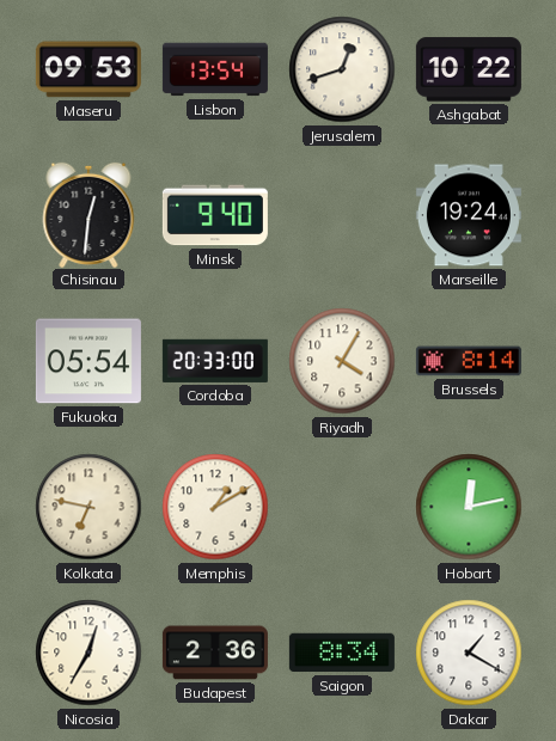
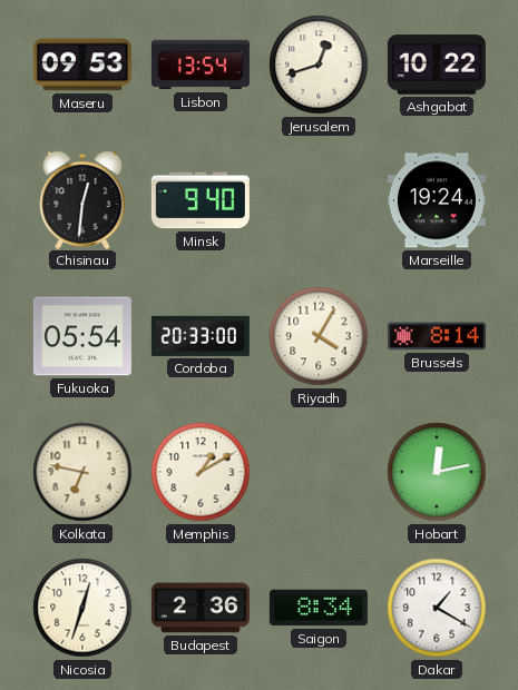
Nicosia: 12:35 -> 12:33
